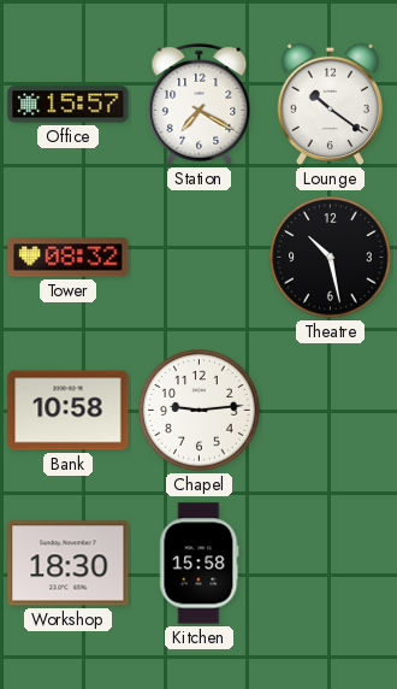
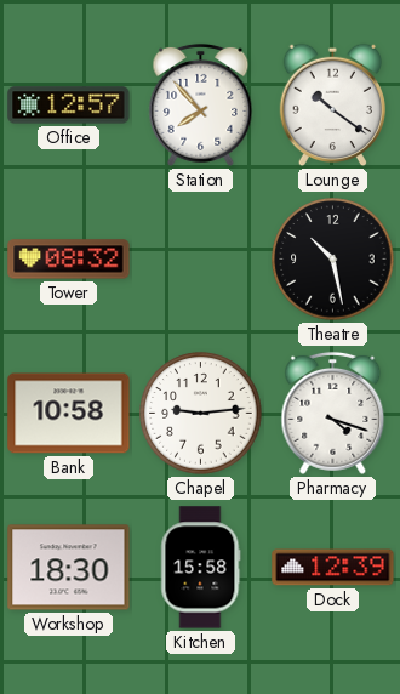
Office: 15:57 -> 12:57
Station: 7:20 -> 7:53
Pharmacy: none -> 4:18
Dock: none -> 12:39
